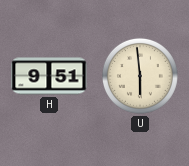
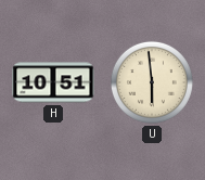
H: 9:51 -> 10:51
